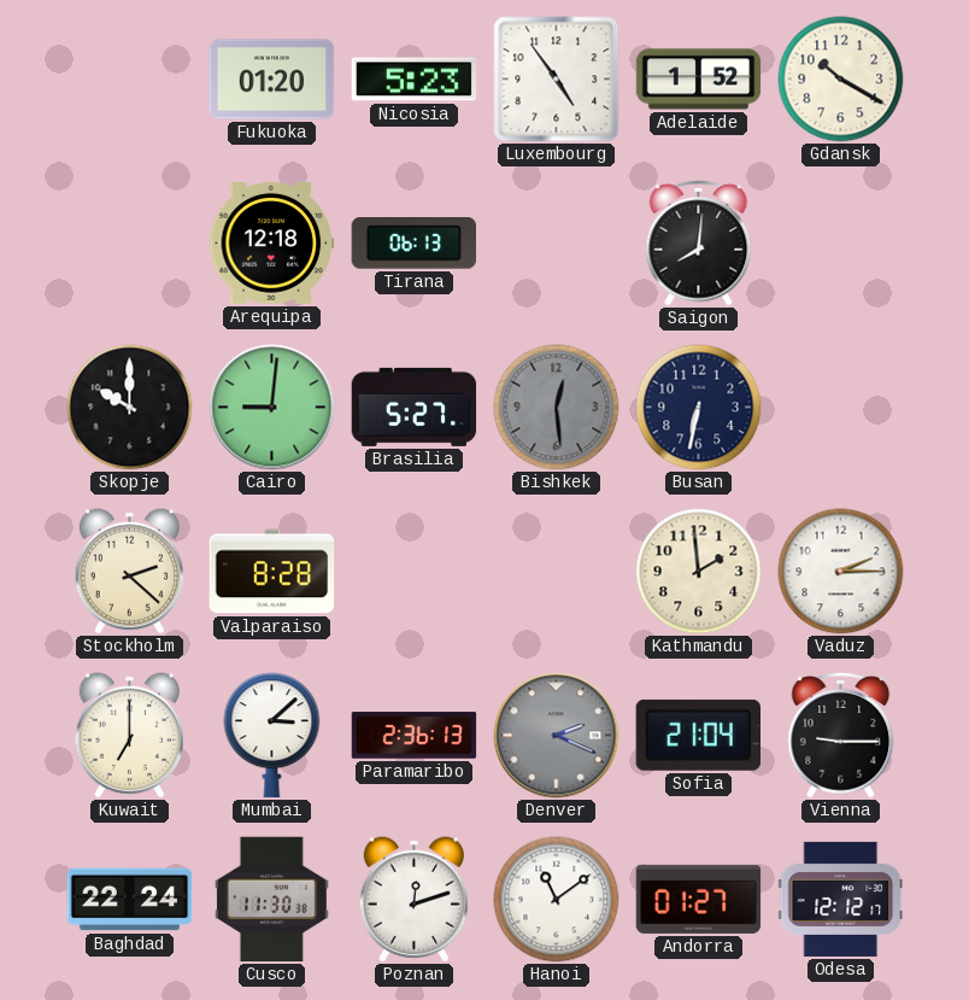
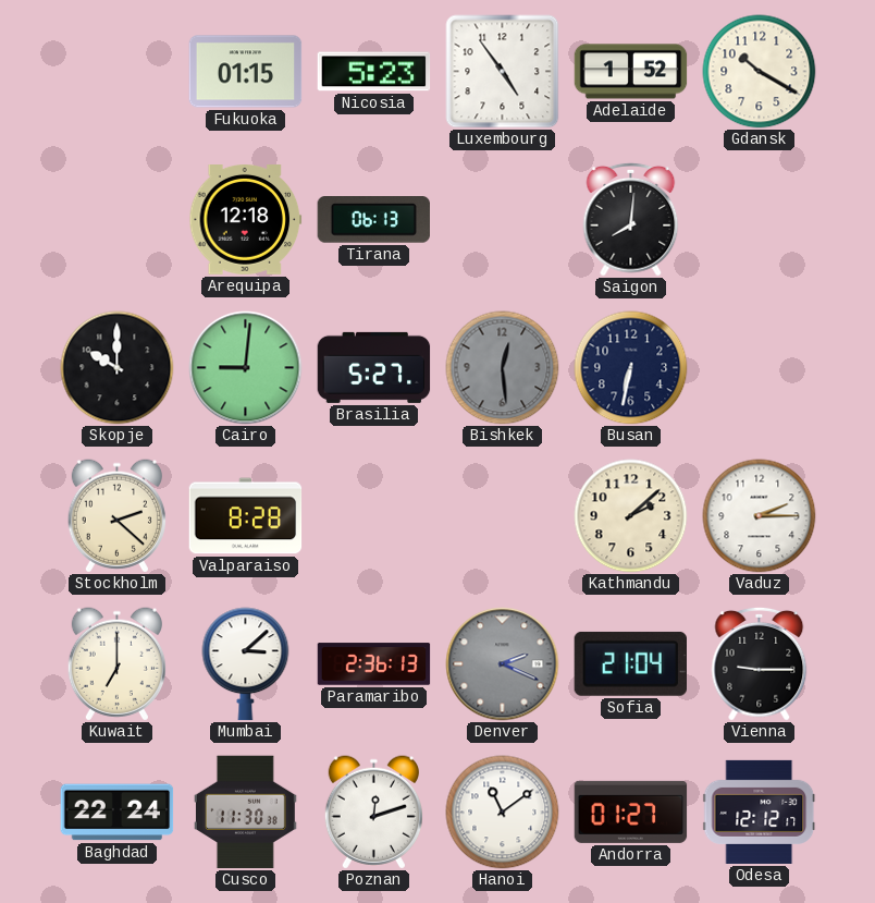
Fukuoka: 01:20 -> 01:15
Kathmandu: 1:59 -> 2:08
